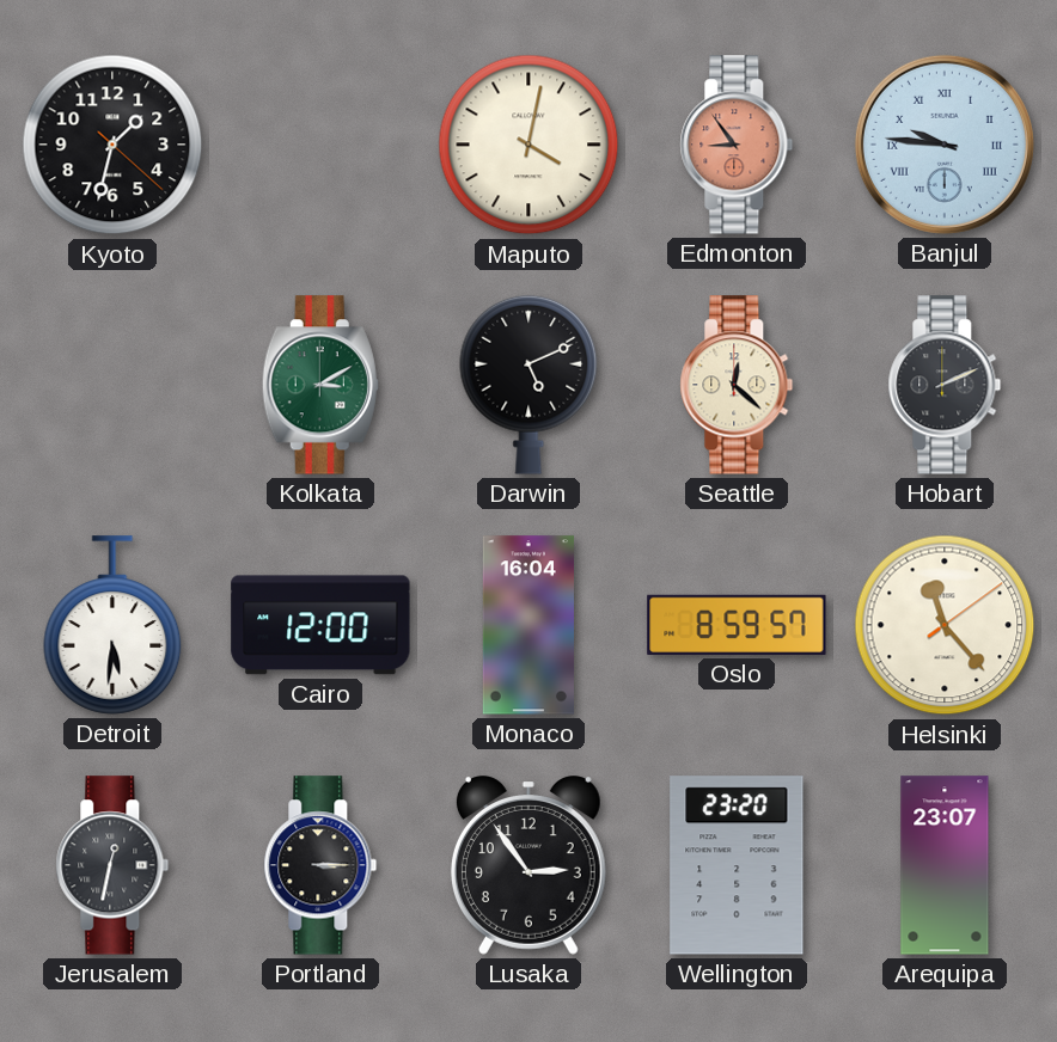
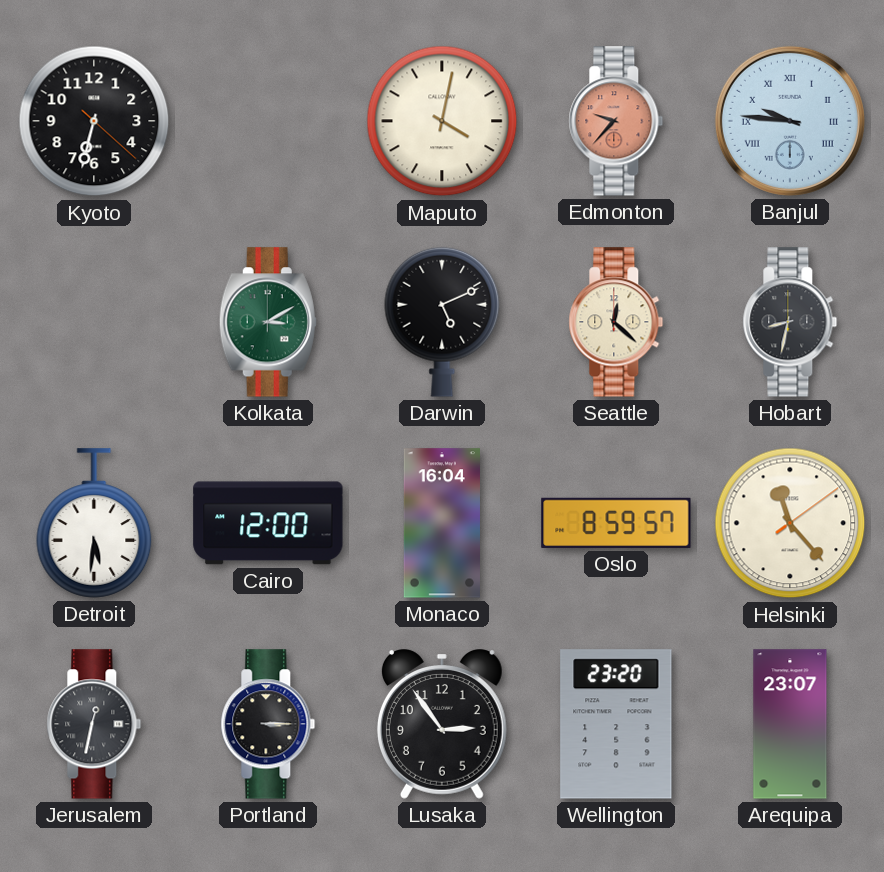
Kyoto: 1:32 -> 6:32
Edmonton: 8:54 -> 9:37
Hobart: 2:11 -> 8:32
